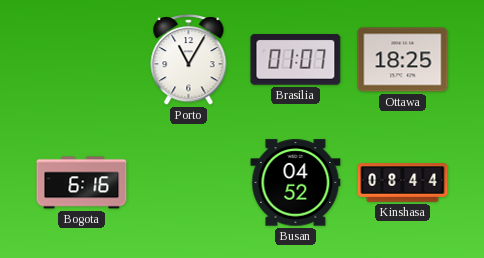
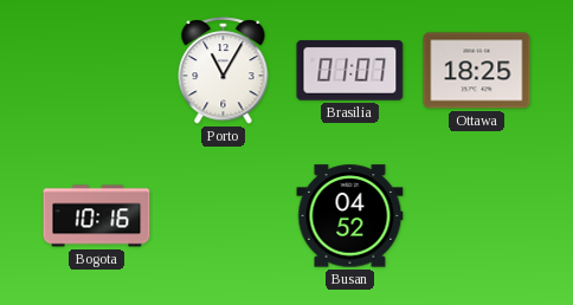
Bogota: 6:16 -> 10:16
Kinshasa: 08:44 -> none
